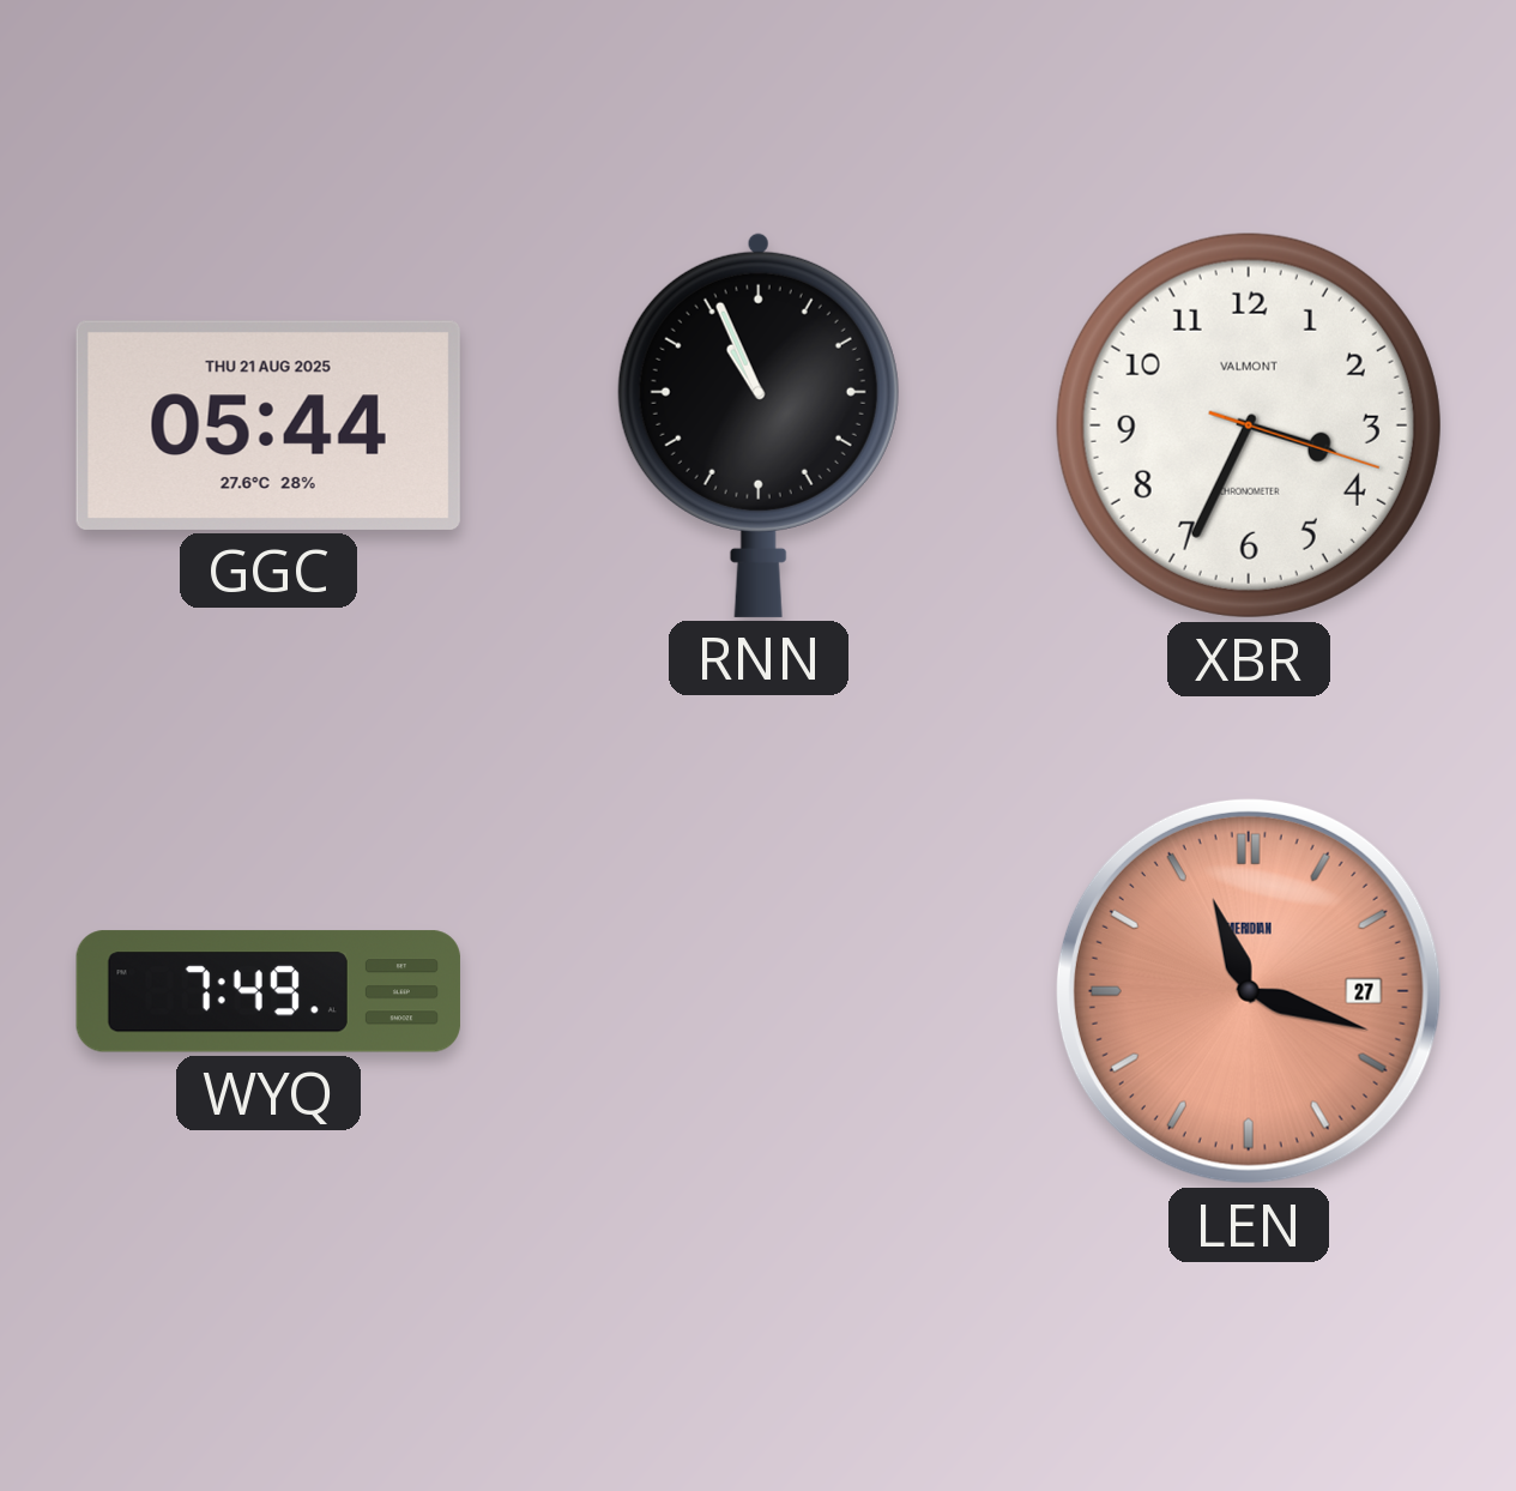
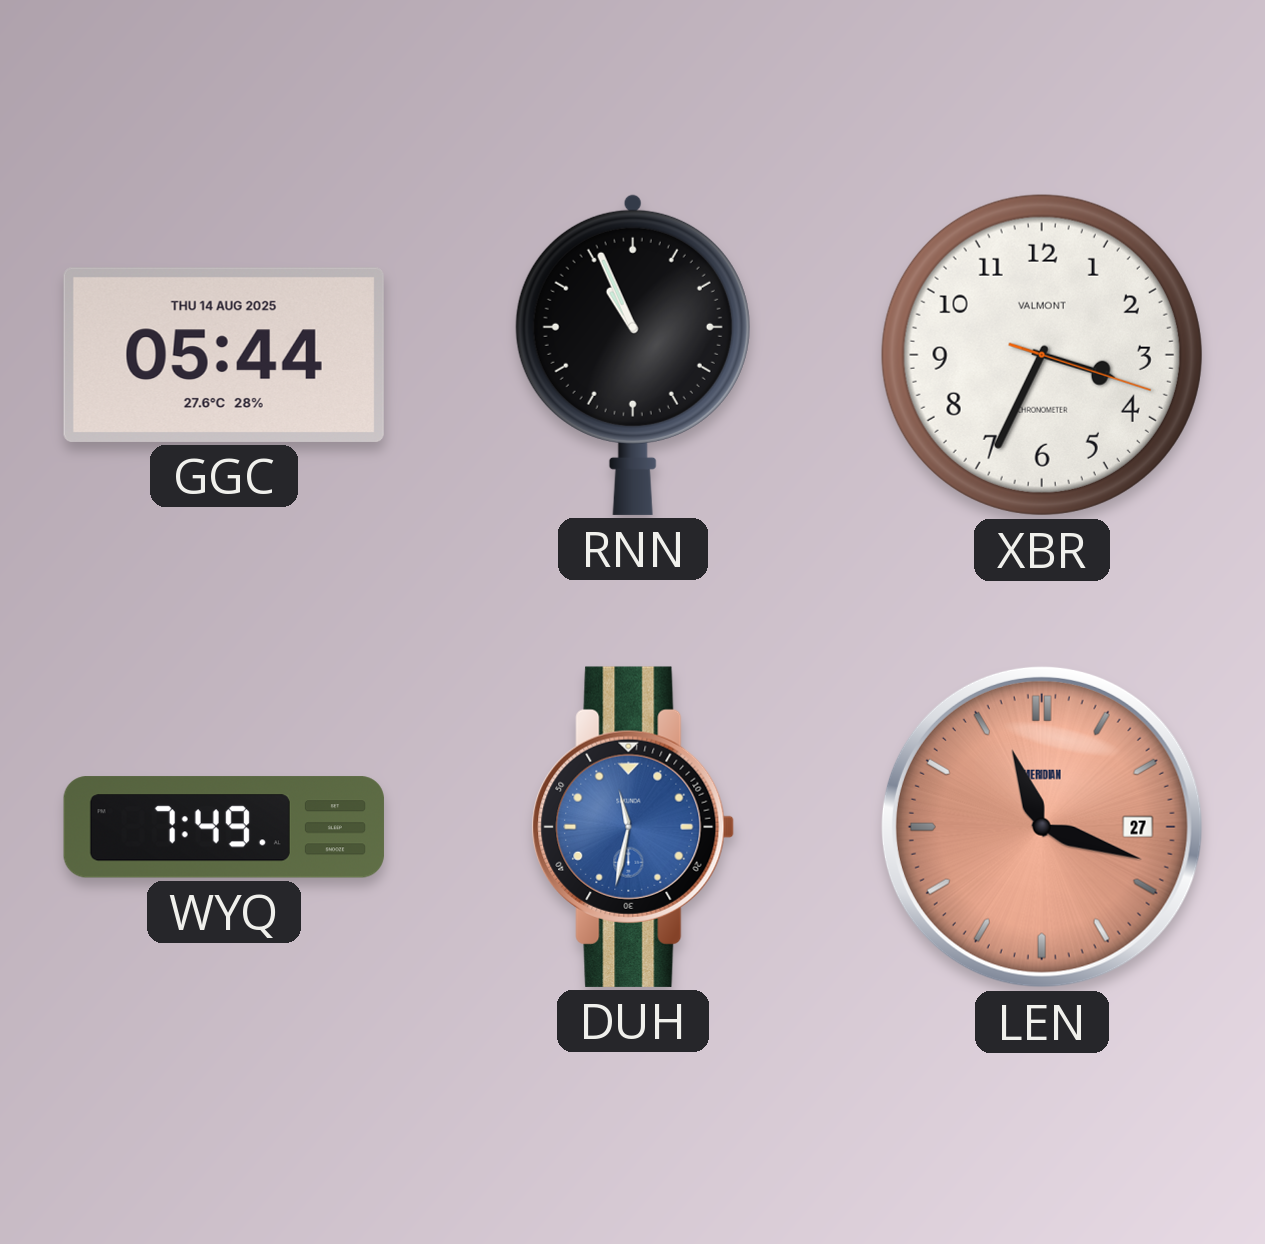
GGC date: THU 21 AUG 2025 -> THU 14 AUG 2025
DUH: none -> 11:32
